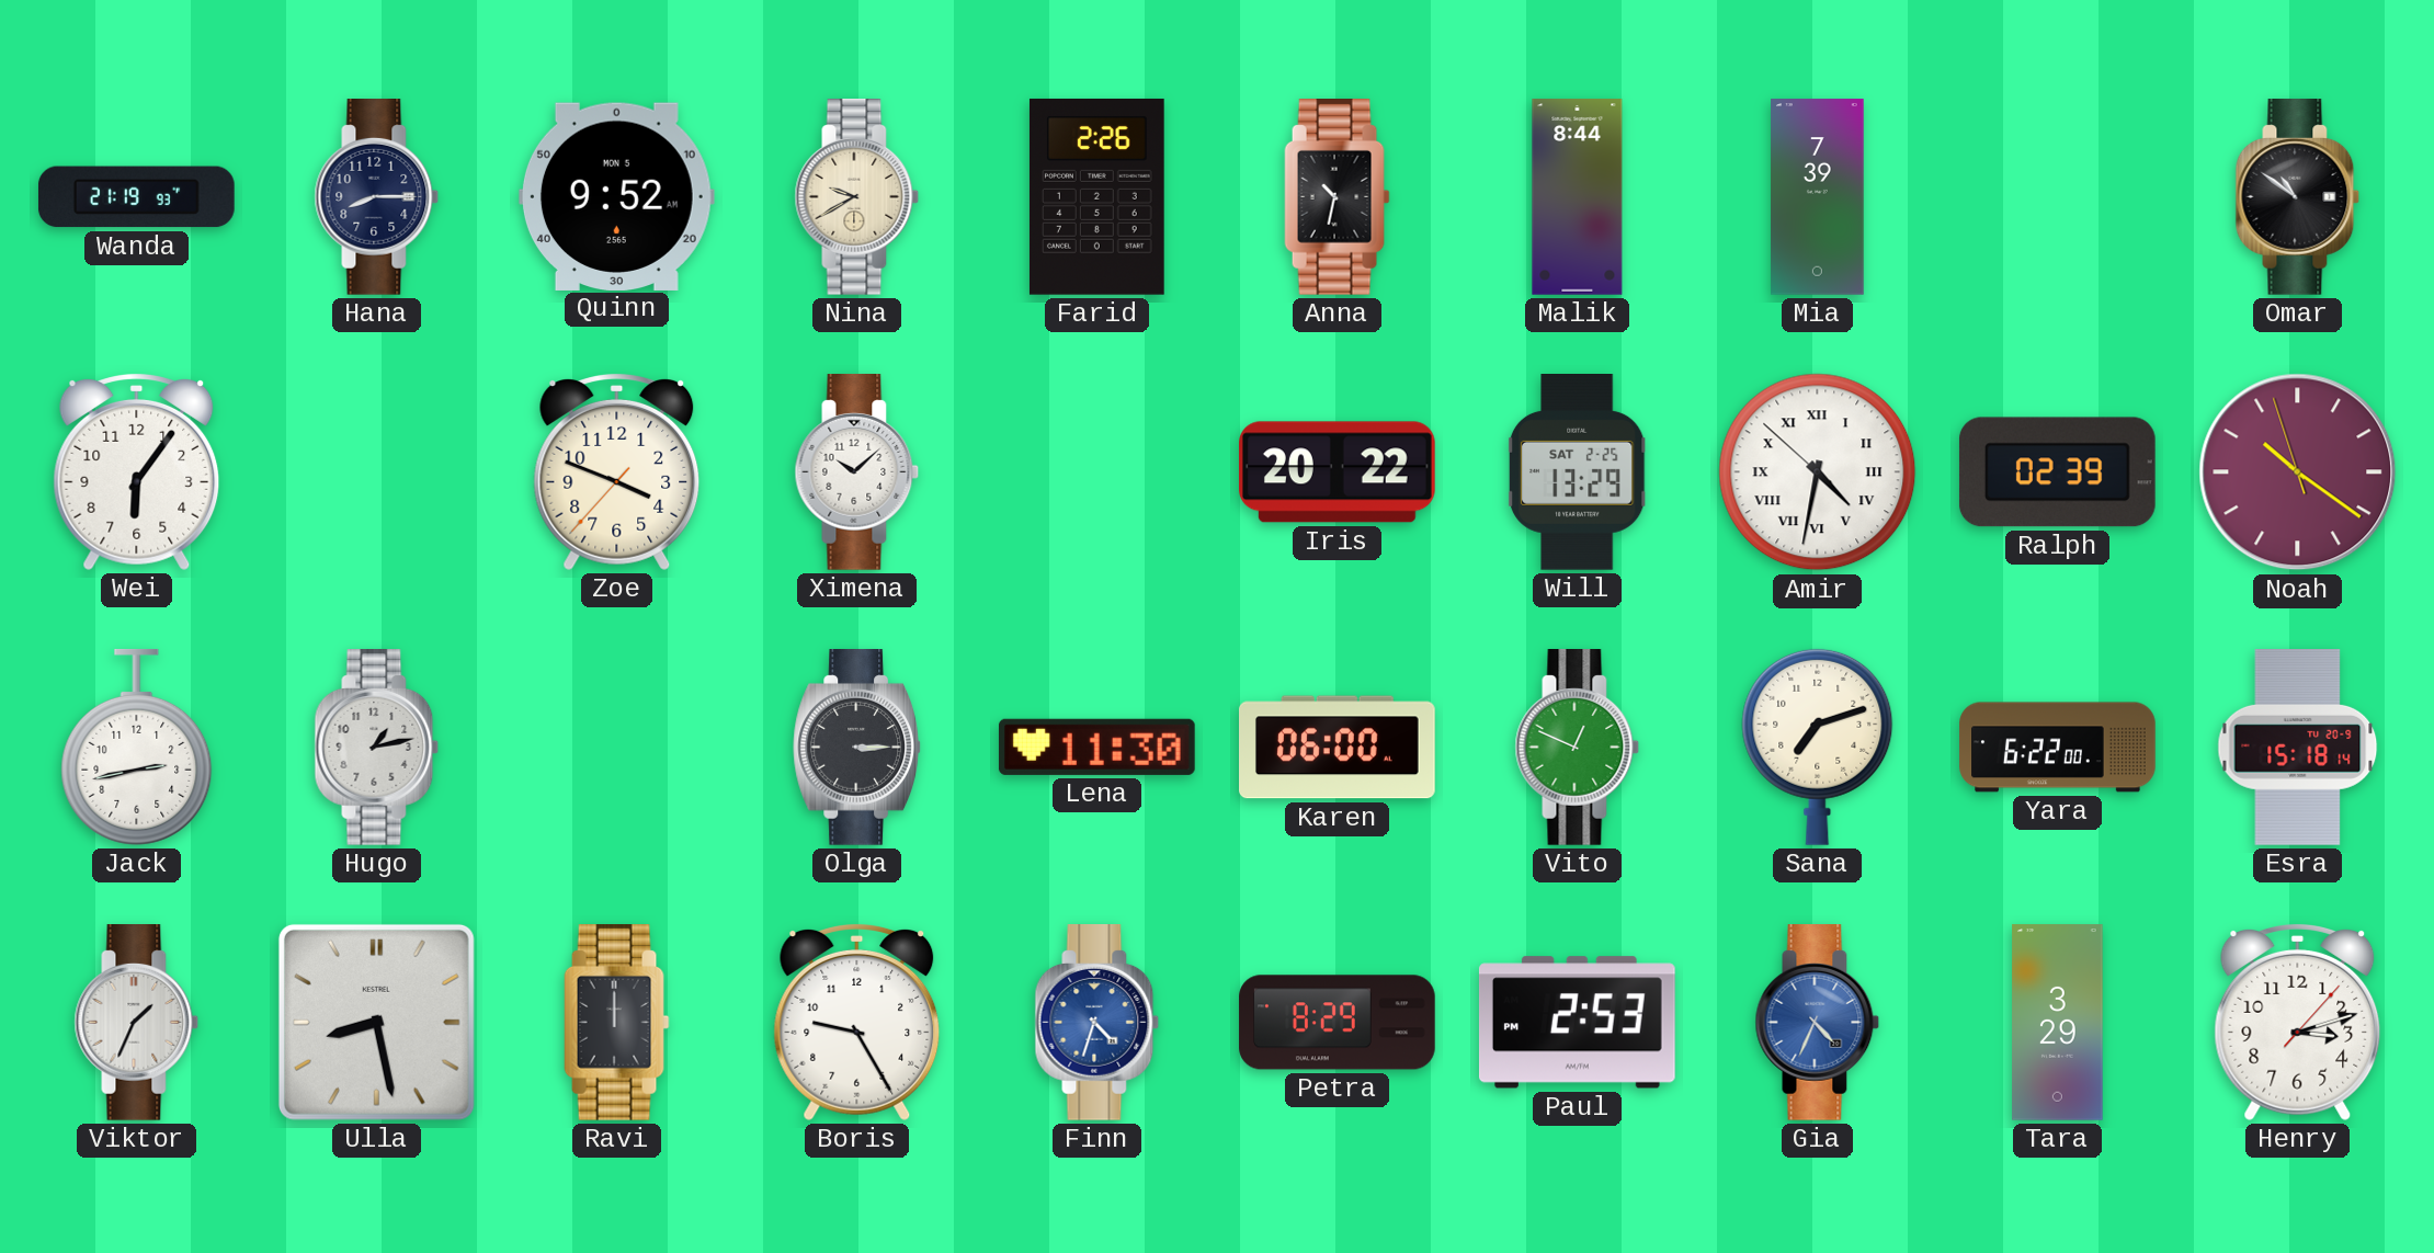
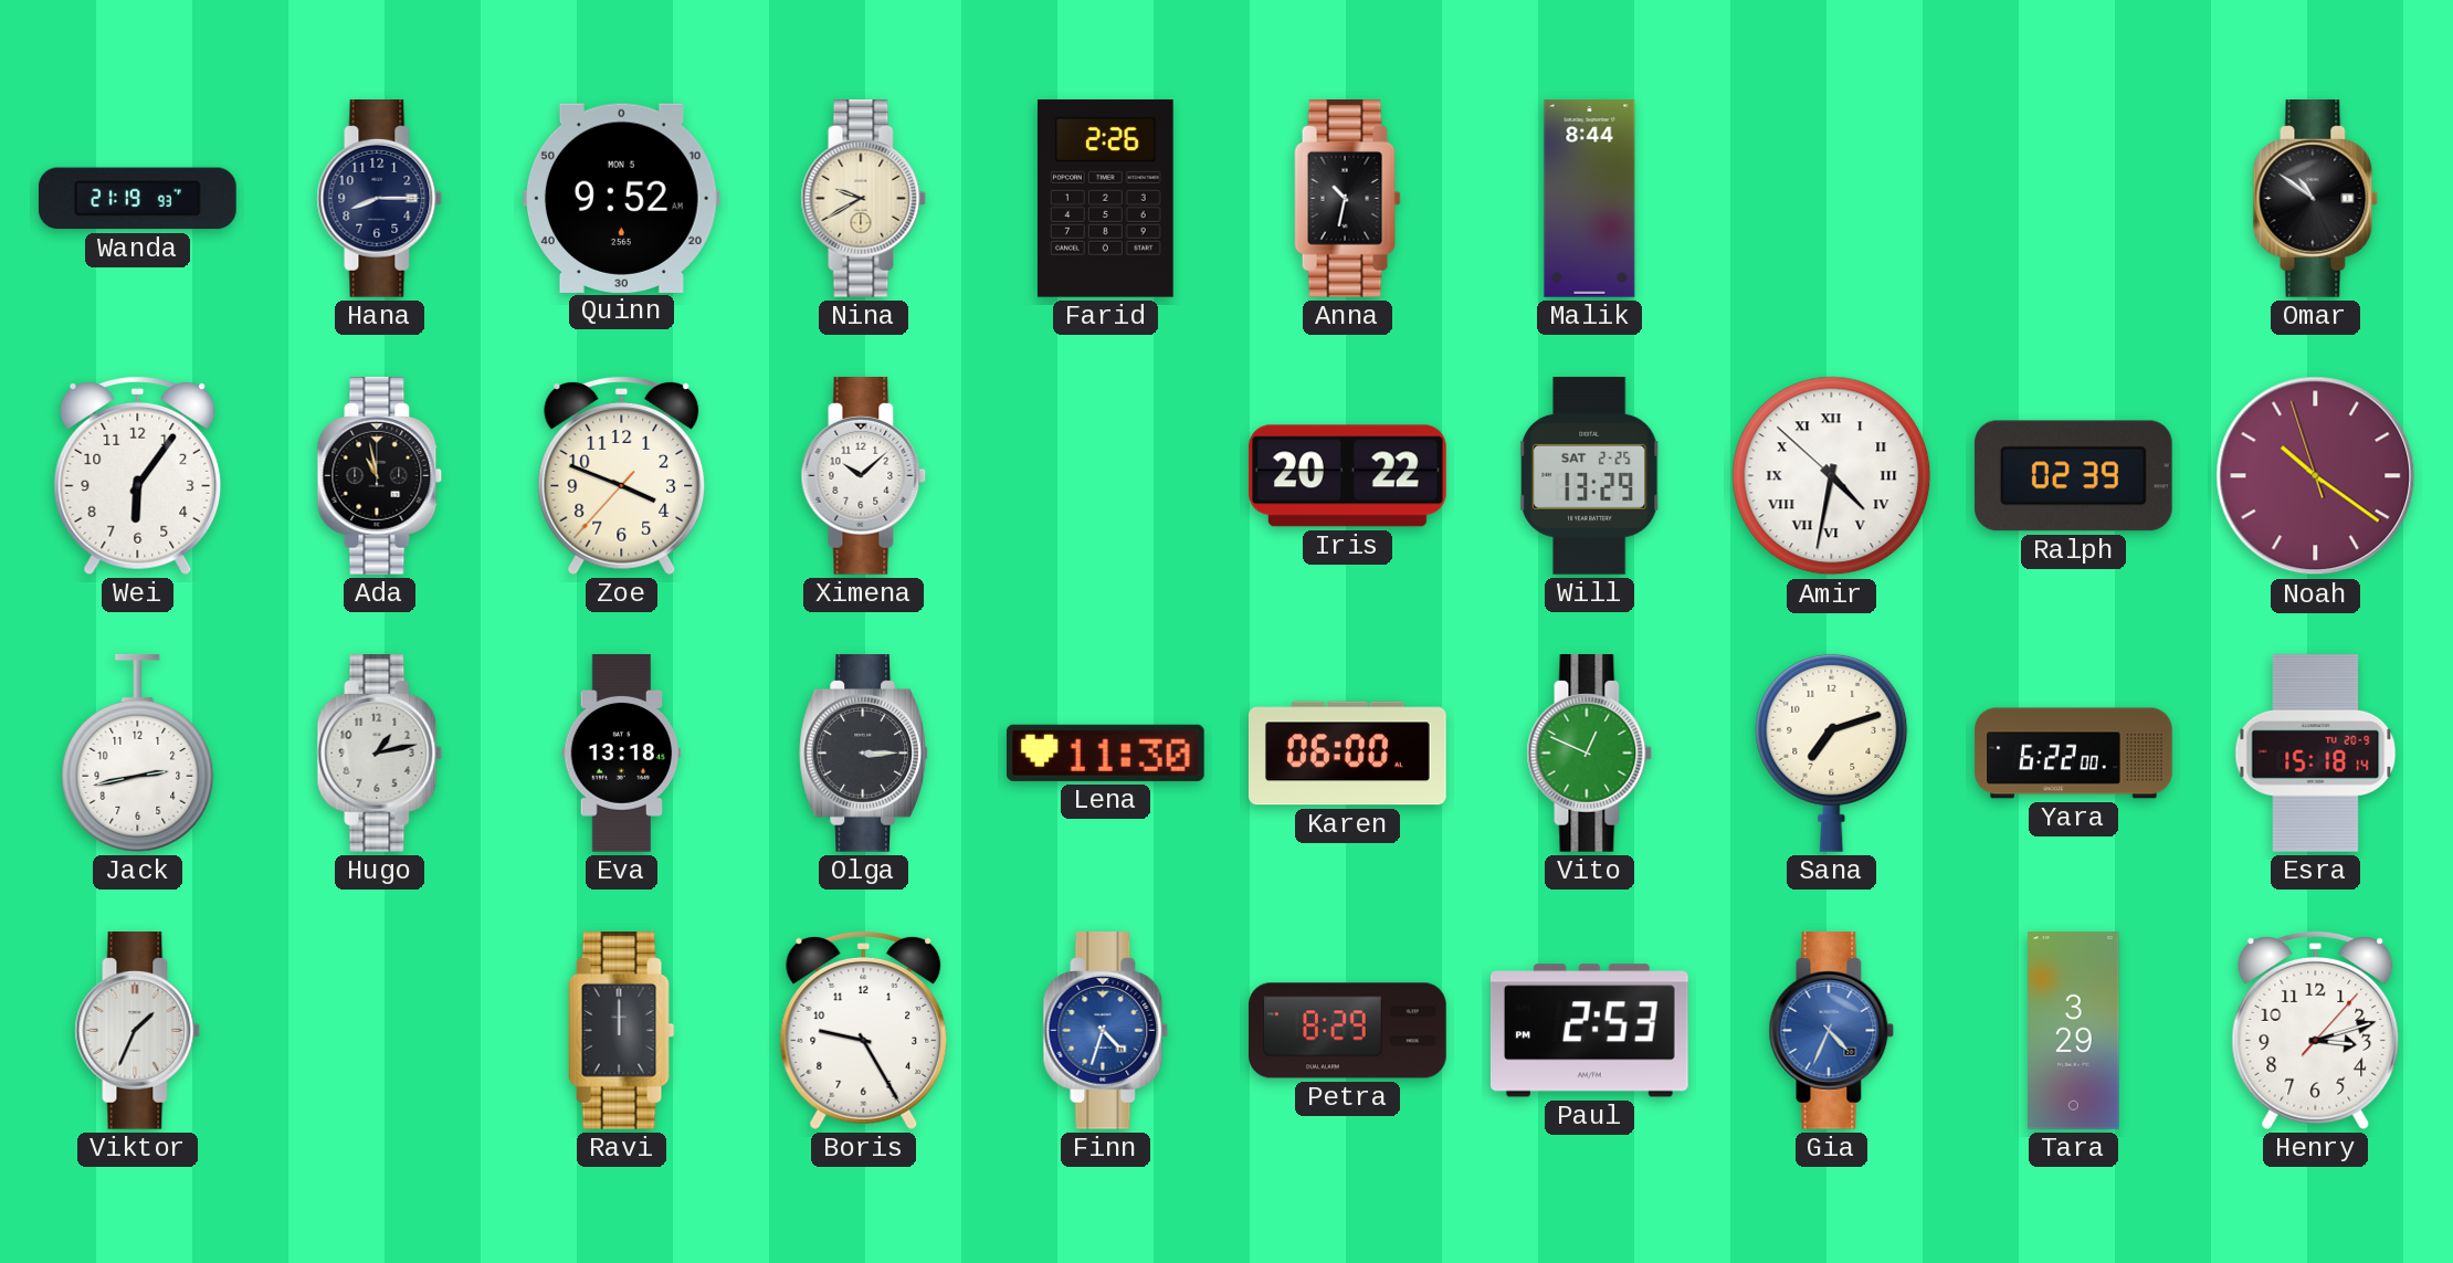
Mia: 7:39 -> none
Ada: none -> 10:58
Eva: none -> 13:18
Ulla: 8:28 -> none
